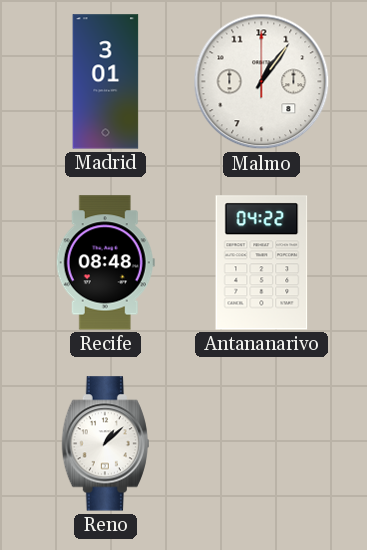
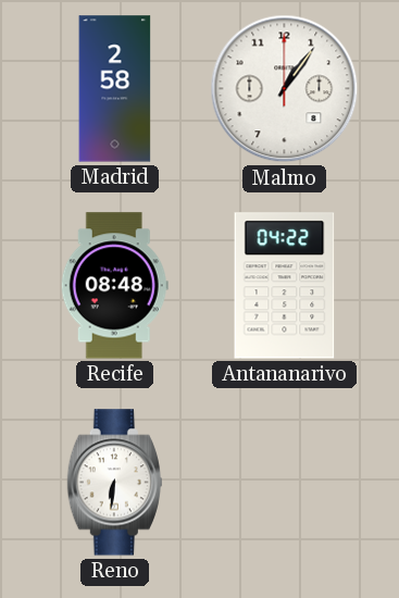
Madrid: 3:01 -> 2:58
Reno: 1:08 -> 6:31
